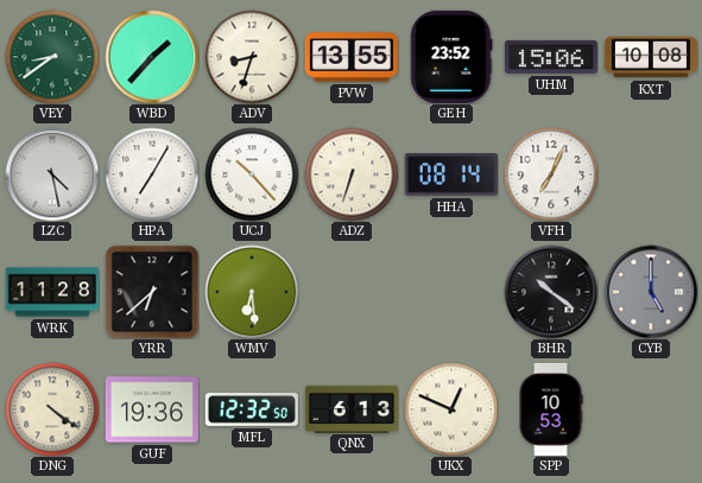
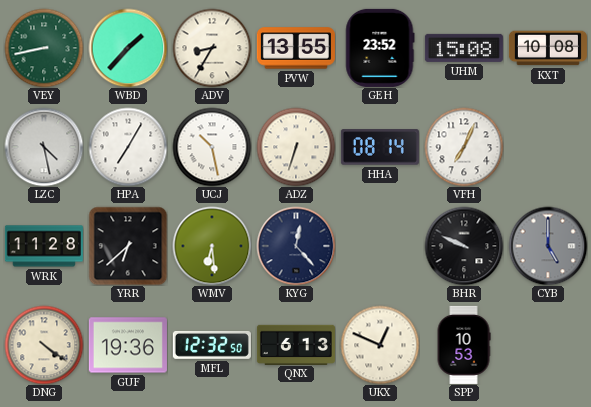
VEY: 8:39 -> 8:43
ADV: 8:33 -> 8:35
UHM: 15:06 -> 15:08
UCJ: 10:23 -> 10:28
KYG: none -> 12:23
BHR: 10:21 -> 9:49
